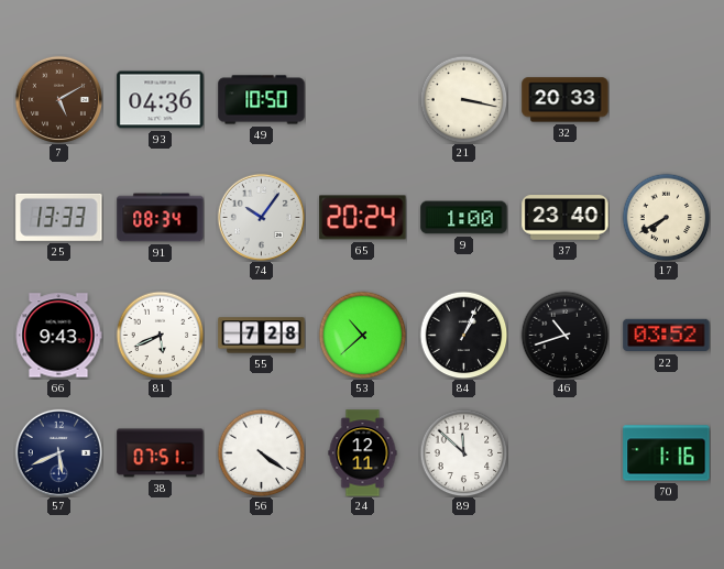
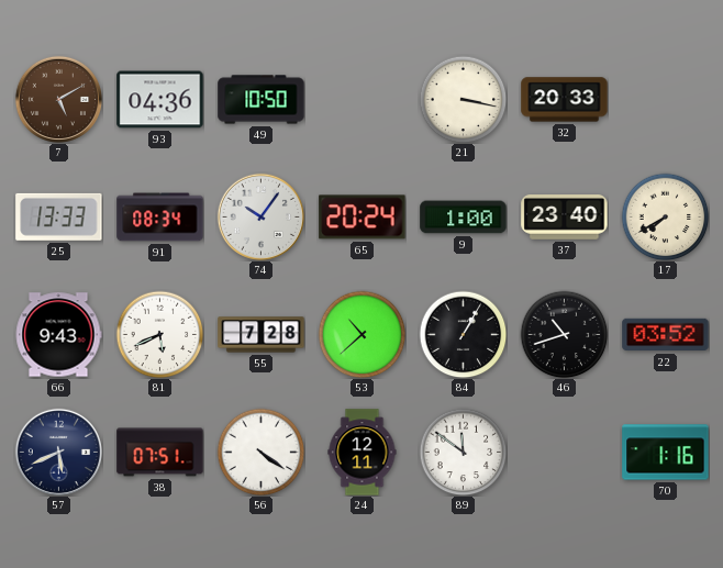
84: 1:04 -> 1:05
89: 11:52 -> 11:51
